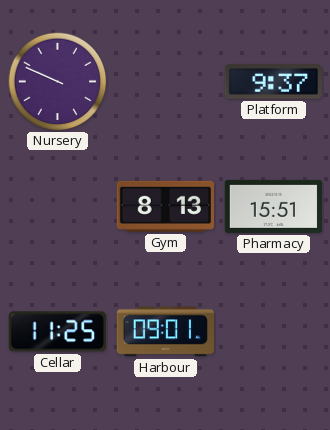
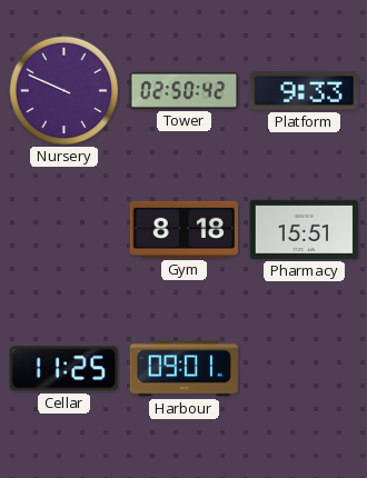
Tower: none -> 02:50
Platform: 9:37 -> 9:33
Gym: 8:13 -> 8:18
